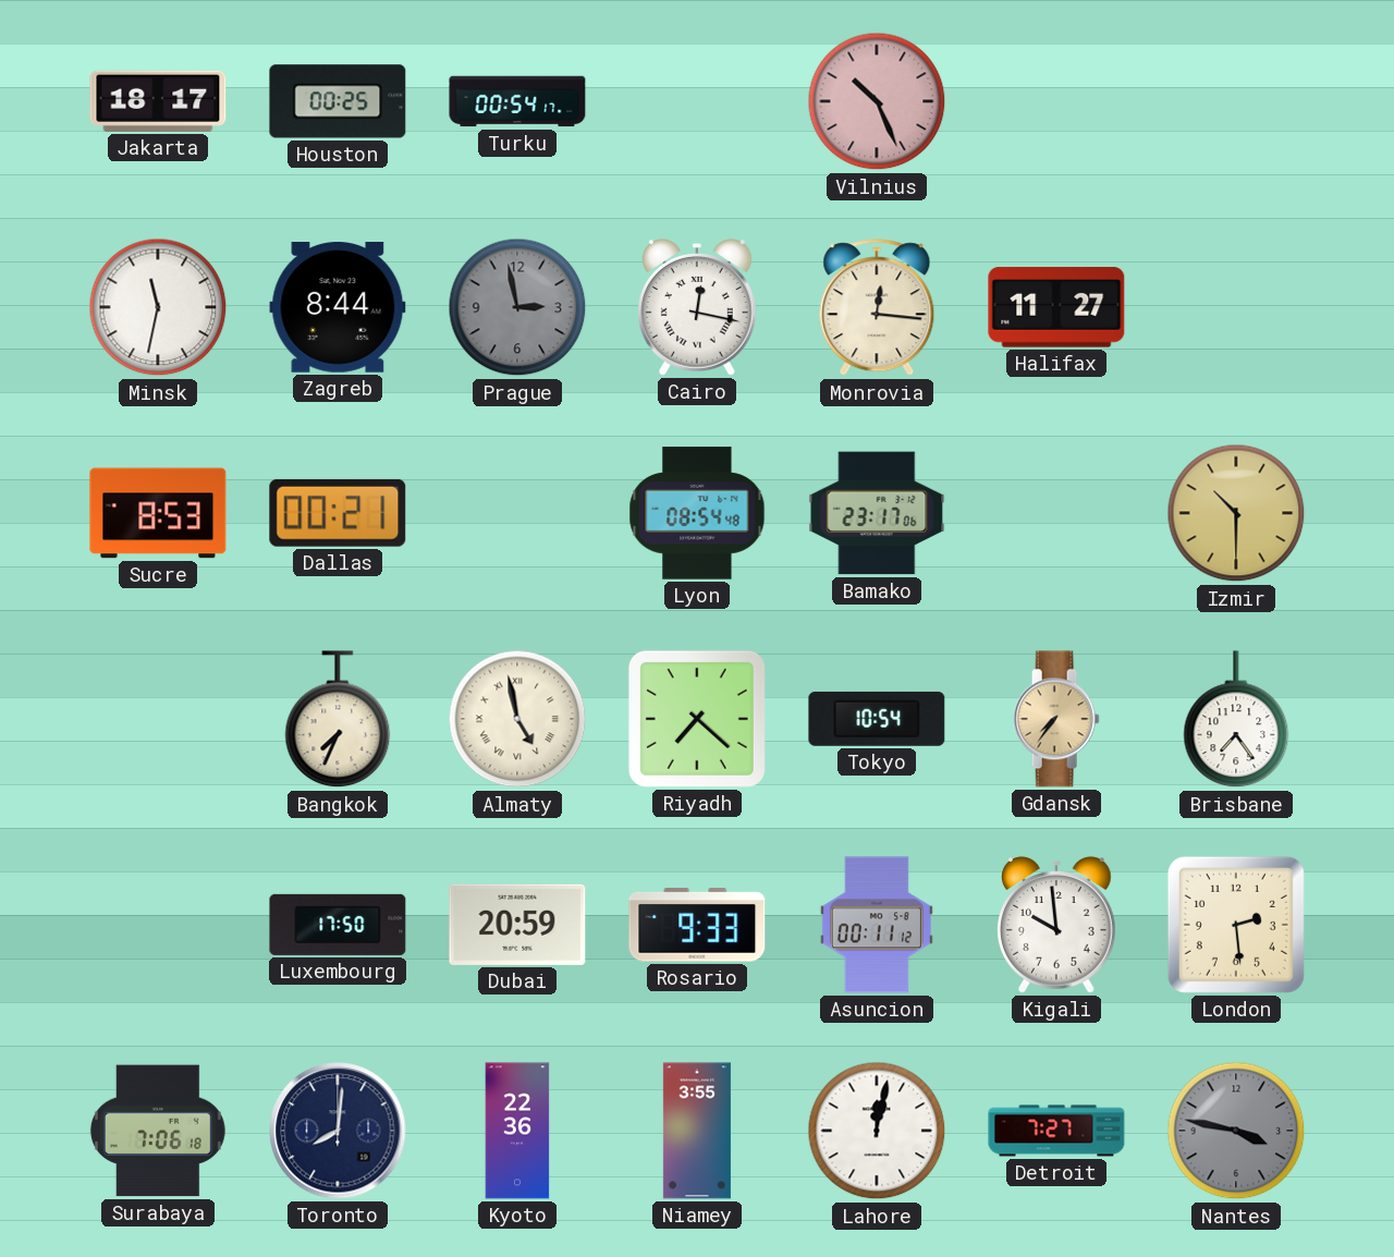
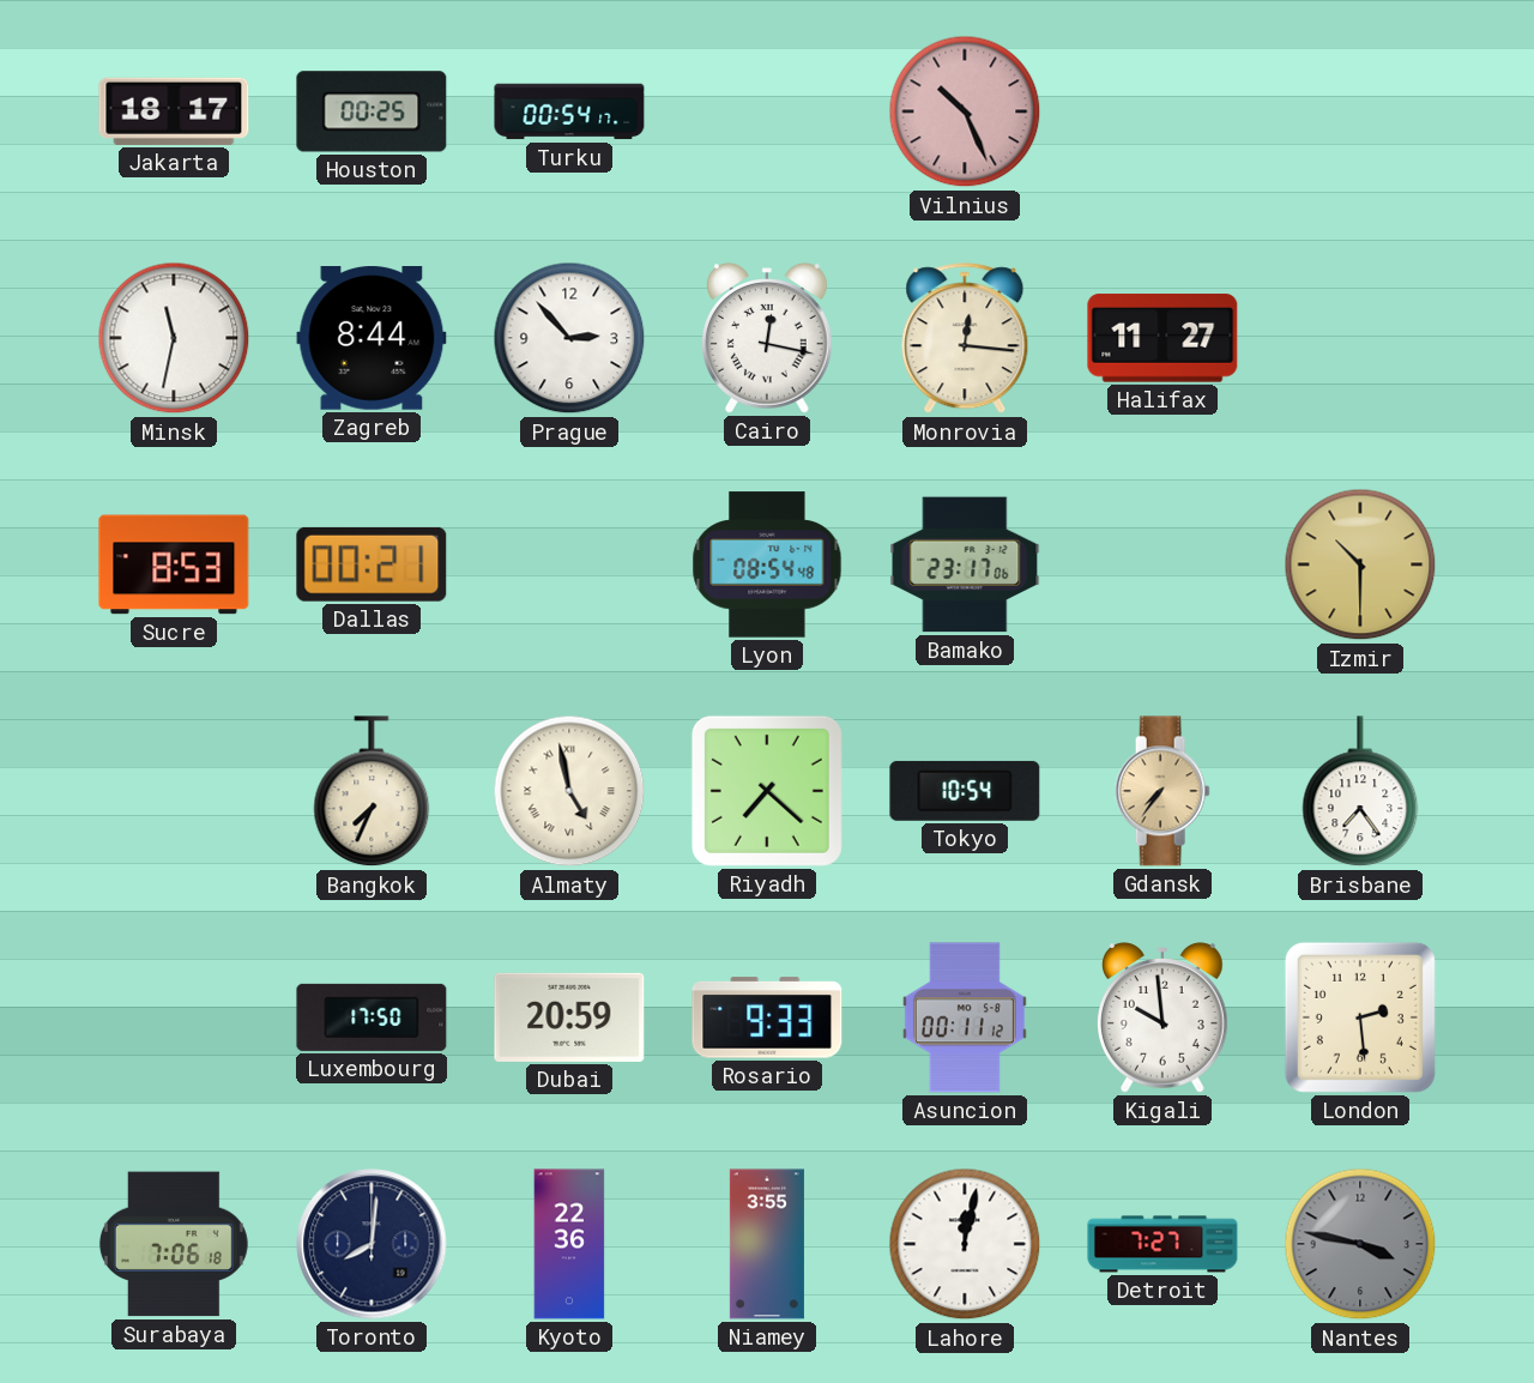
Prague: 2:58 -> 2:53
Prague dial: grey -> white
